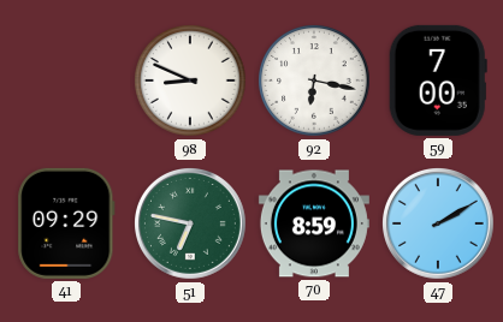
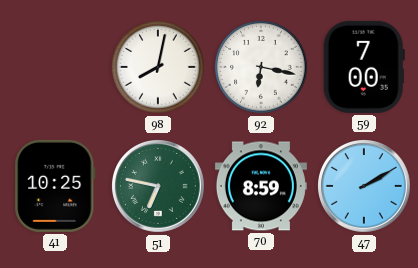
98: 8:49 -> 8:02
41: 09:29 -> 10:25
